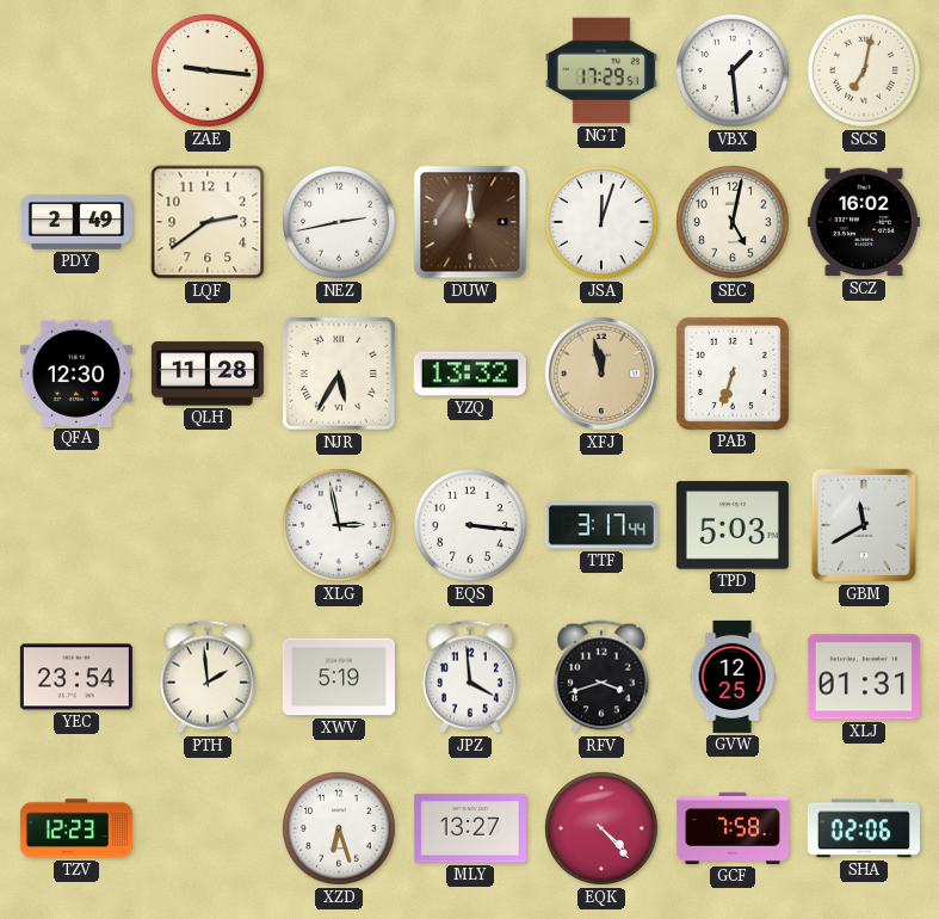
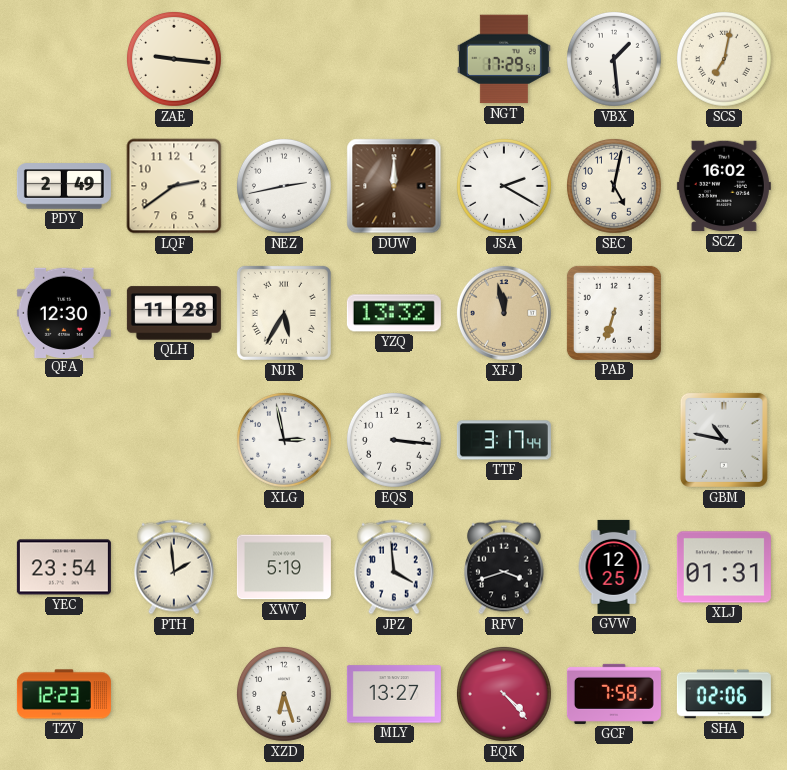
JSA: 12:03 -> 2:20
TPD: 5:03 -> none
GBM: 11:40 -> 10:47
